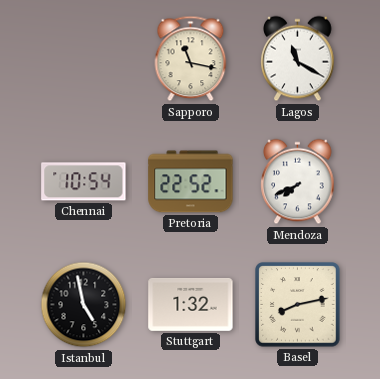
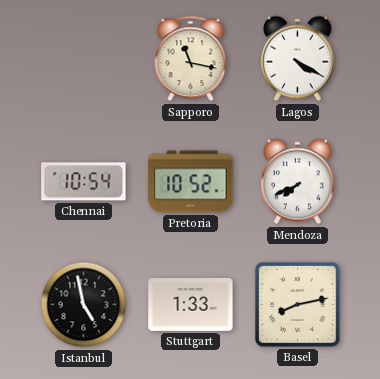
Lagos: 11:20 -> 4:20
Pretoria: 22:52 -> 10:52
Stuttgart: 1:32 -> 1:33
